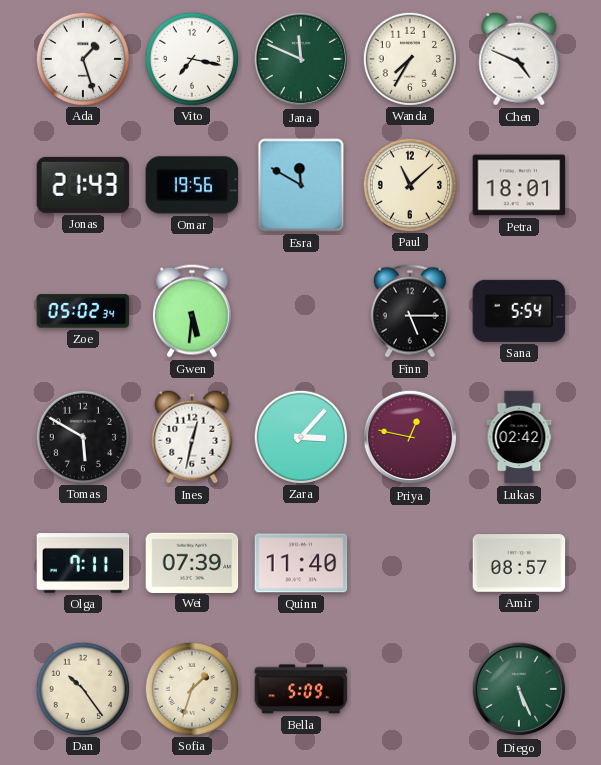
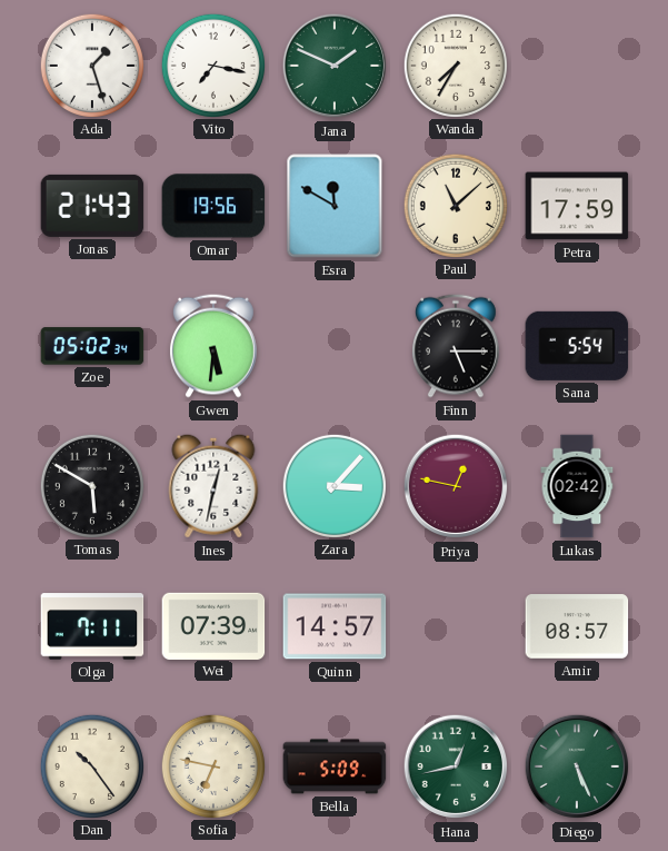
Jana: 11:49 -> 1:49
Chen: 4:49 -> none
Petra: 18:01 -> 17:59
Quinn: 11:40 -> 14:57
Sofia: 1:33 -> 6:47
Hana: none -> 12:43
